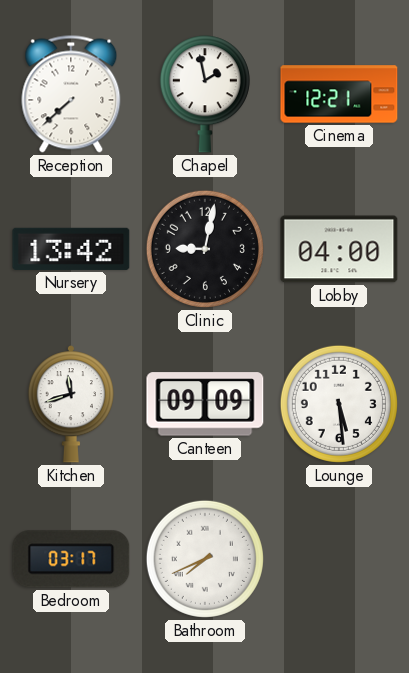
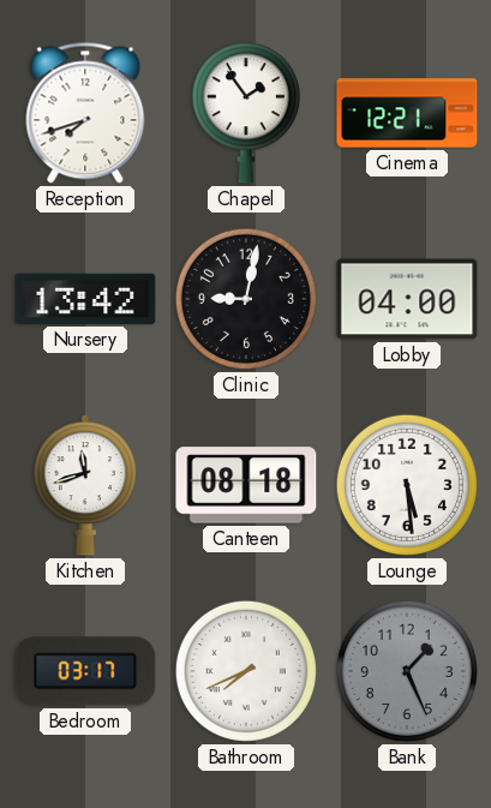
Reception: 7:38 -> 7:42
Chapel: 1:58 -> 1:54
Canteen: 09:09 -> 08:18
Bank: none -> 1:26
